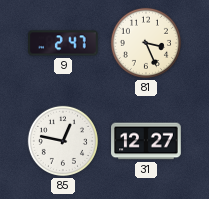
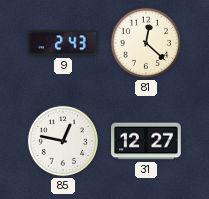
9: 2:47 -> 2:43
81: 3:26 -> 12:22
